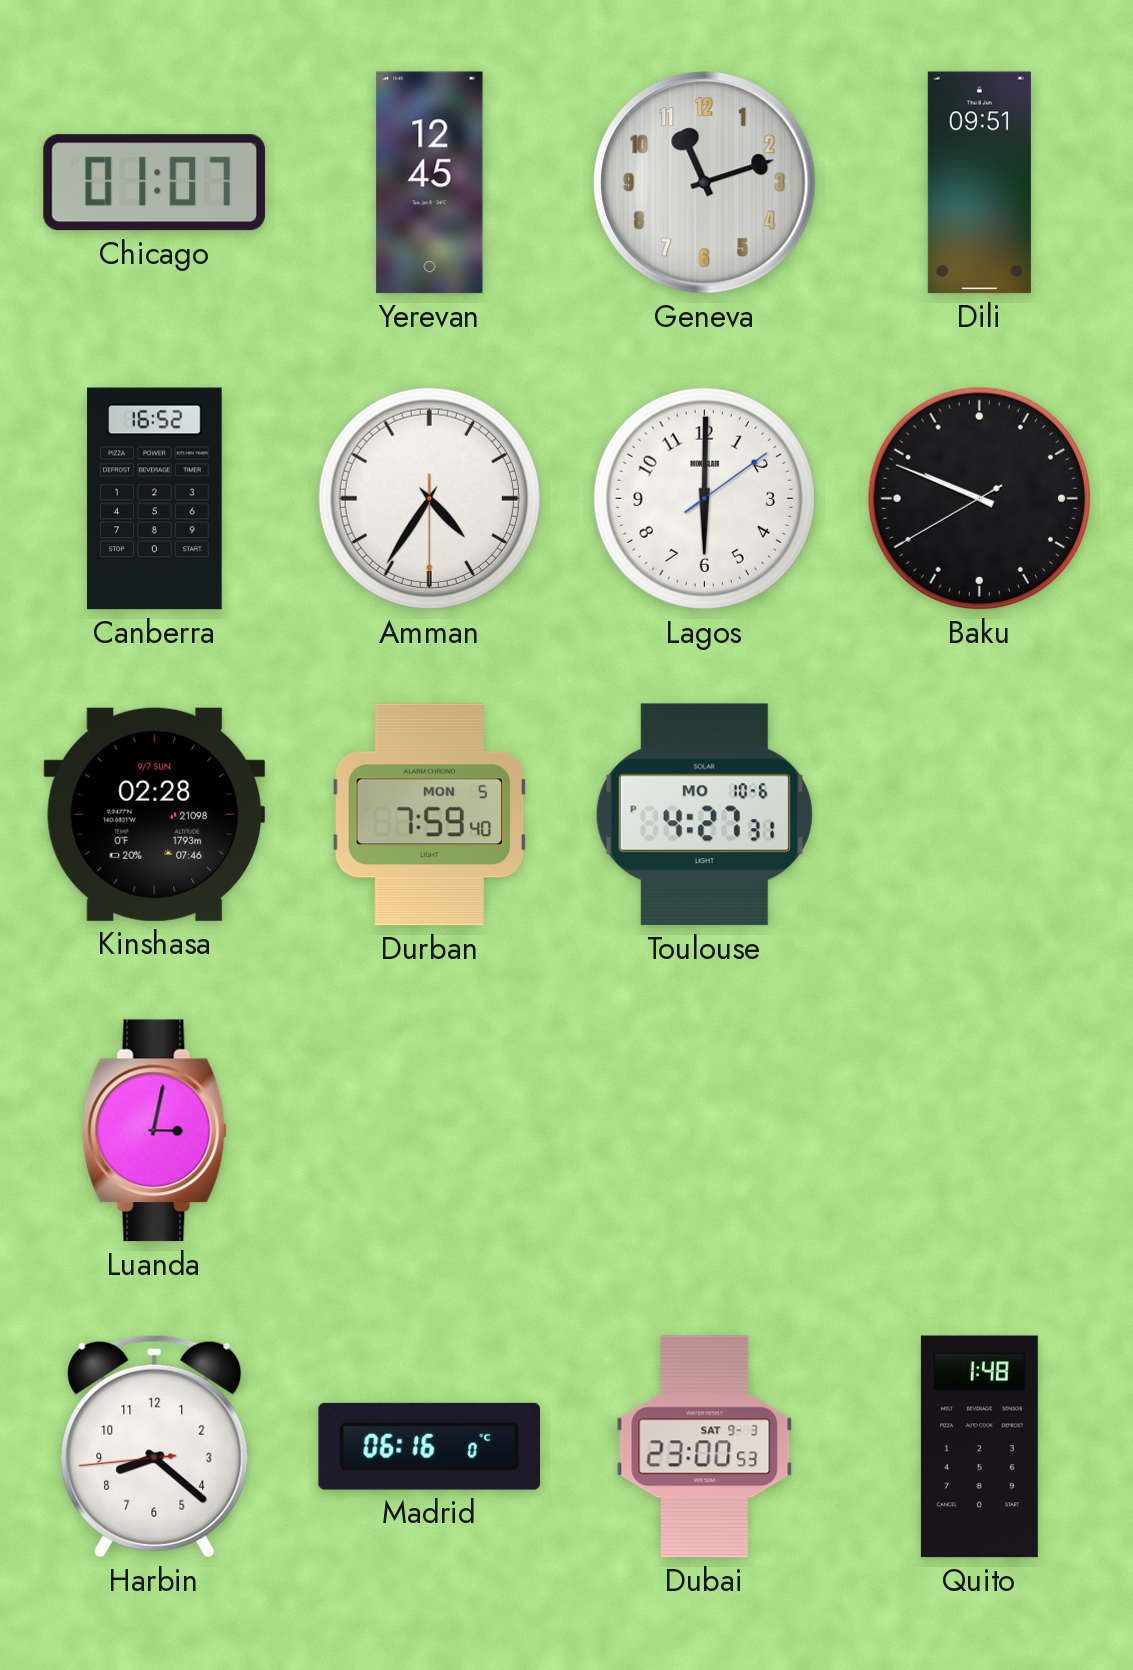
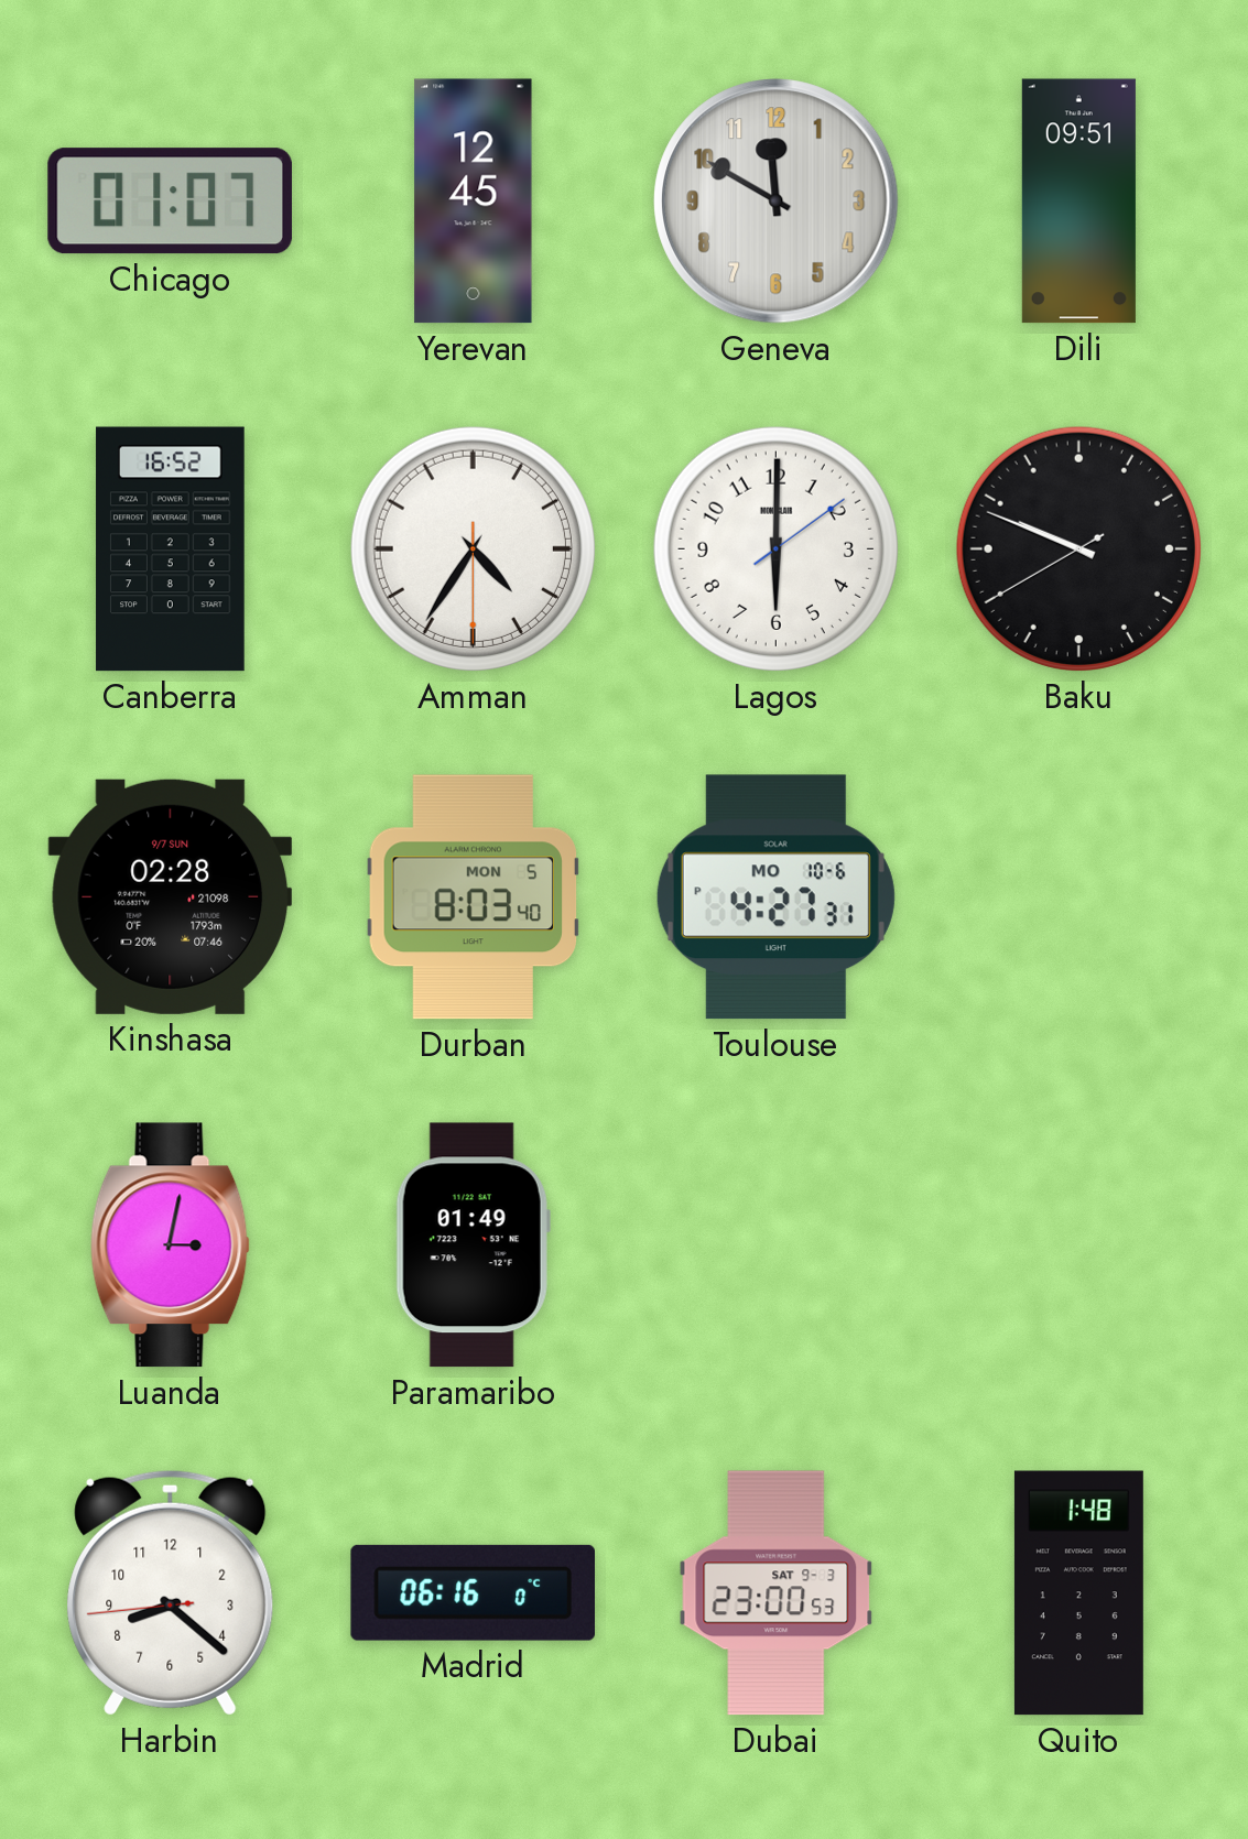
Geneva: 11:12 -> 11:50
Durban: 7:59 -> 8:03
Paramaribo: none -> 01:49
